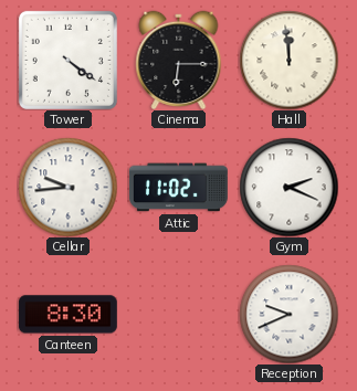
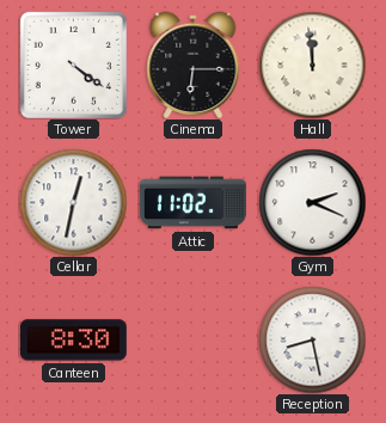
Cellar: 9:44 -> 12:32
Reception: 9:41 -> 8:28
